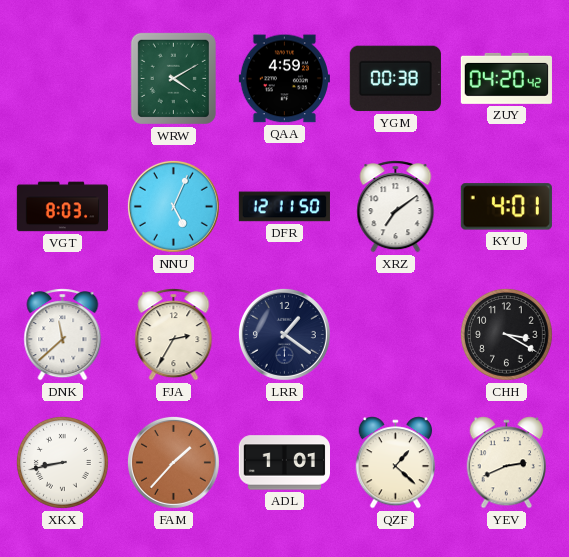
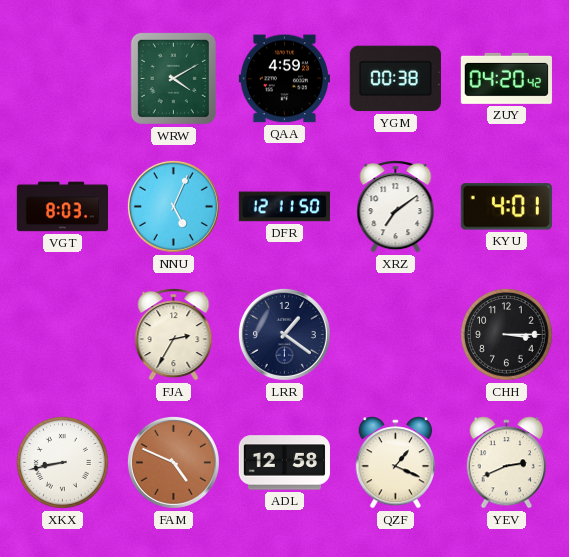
DNK: 11:38 -> none
CHH: 3:20 -> 3:15
FAM: 1:37 -> 4:49
ADL: 1:01 -> 12:58
QZF: 1:22 -> 1:19
